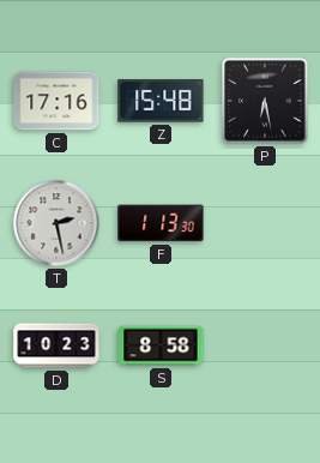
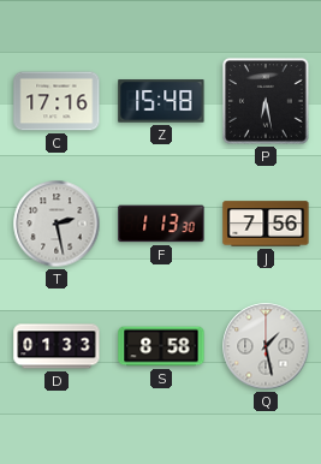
J: none -> 7:56
D: 10:23 -> 01:33
Q: none -> 1:28
